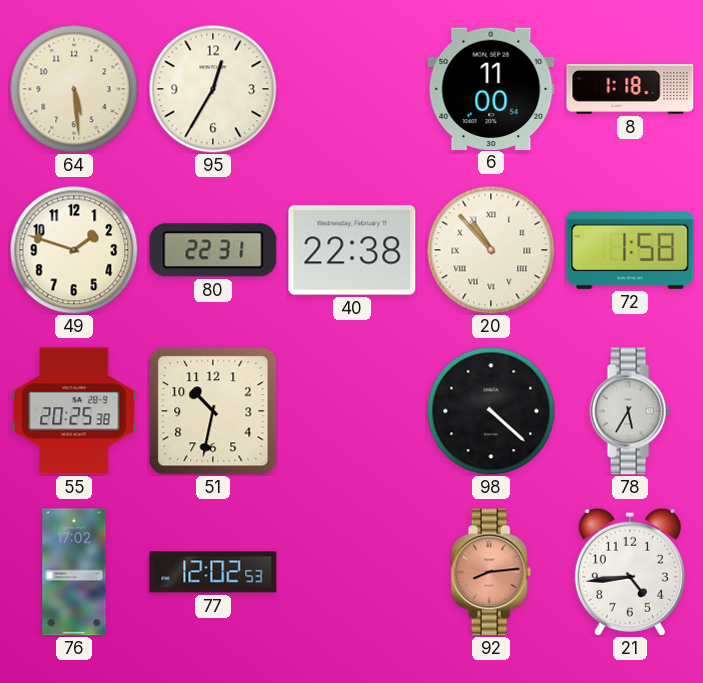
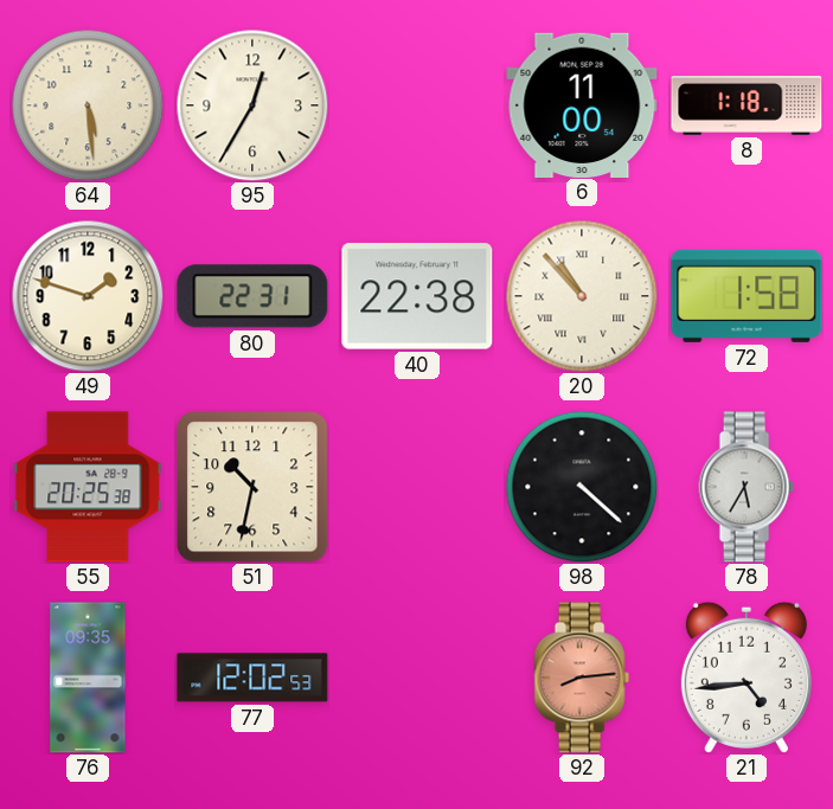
76: 17:02 -> 09:35
